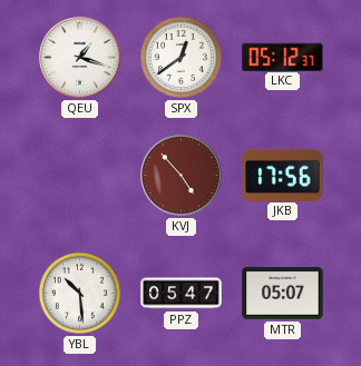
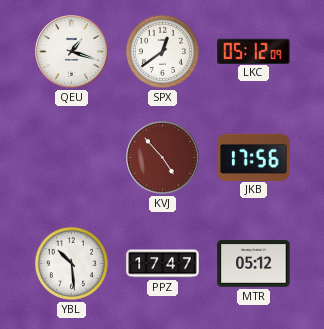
LKC: 05:12:37 -> 05:12:09
PPZ: 05:47 -> 17:47
MTR: 05:07 -> 05:12
